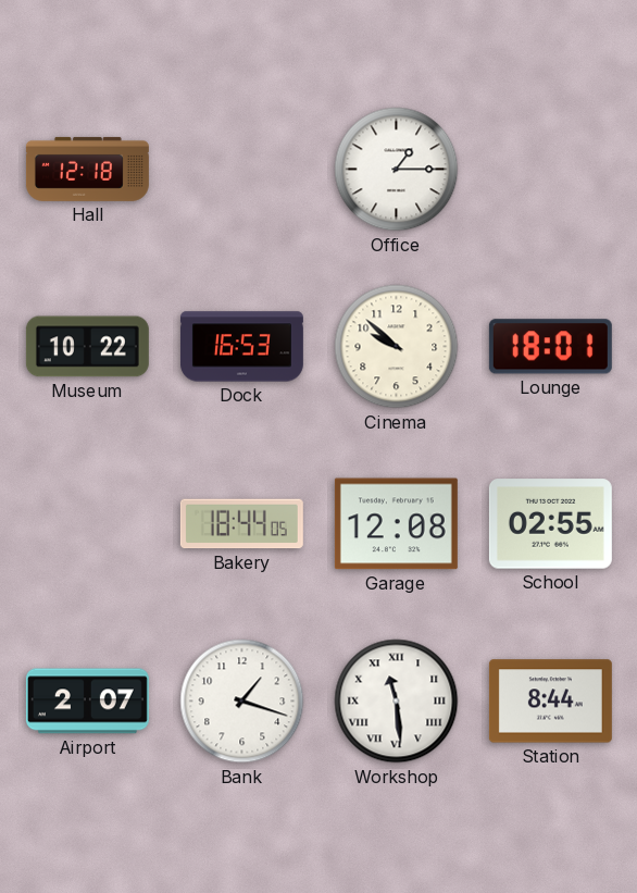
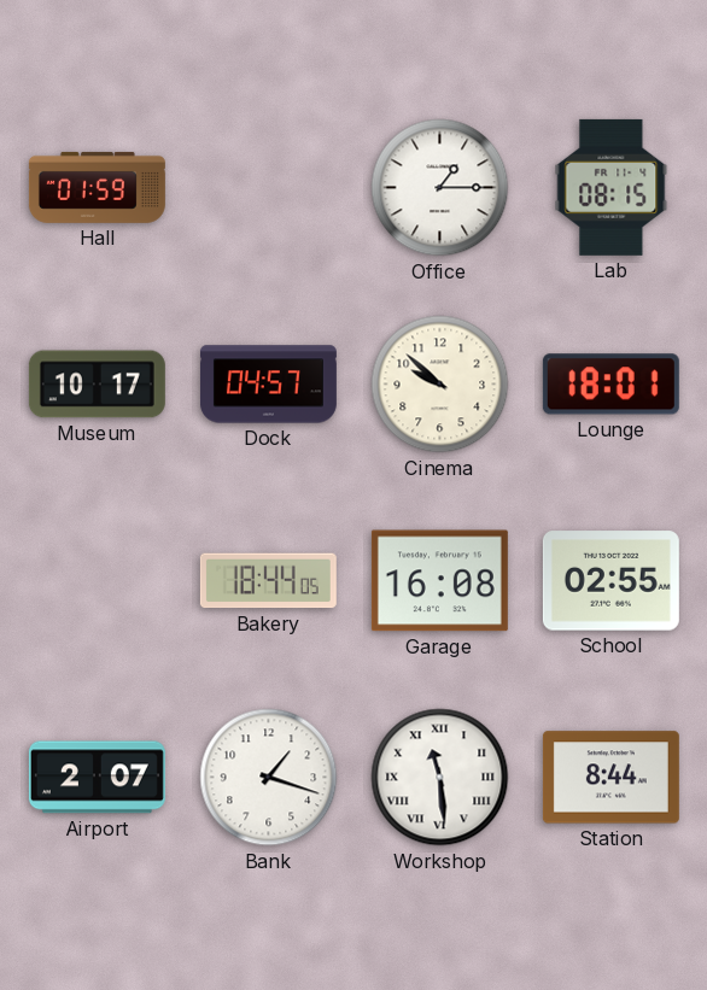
Hall: 12:18 -> 01:59
Lab: none -> 08:15
Museum: 10:22 -> 10:17
Dock: 16:53 -> 04:57
Garage: 12:08 -> 16:08
